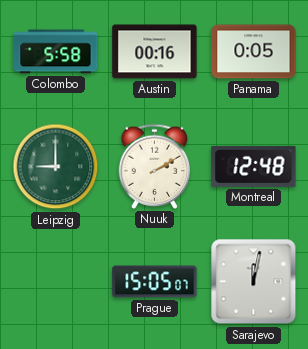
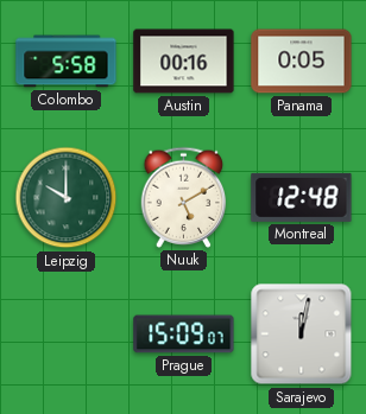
Leipzig: 9:00 -> 10:00
Nuuk: 2:10 -> 5:10
Prague: 15:05 -> 15:09
